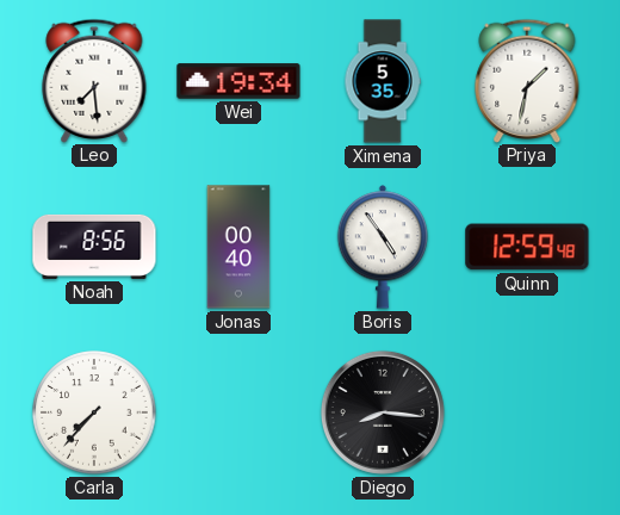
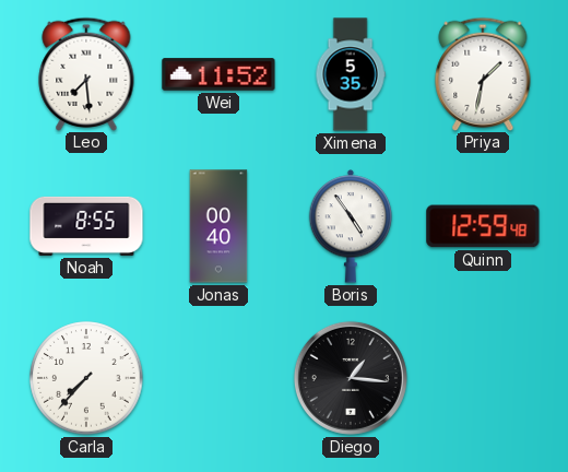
Wei: 19:34 -> 11:52
Noah: 8:56 -> 8:55
Diego: 8:16 -> 1:16
